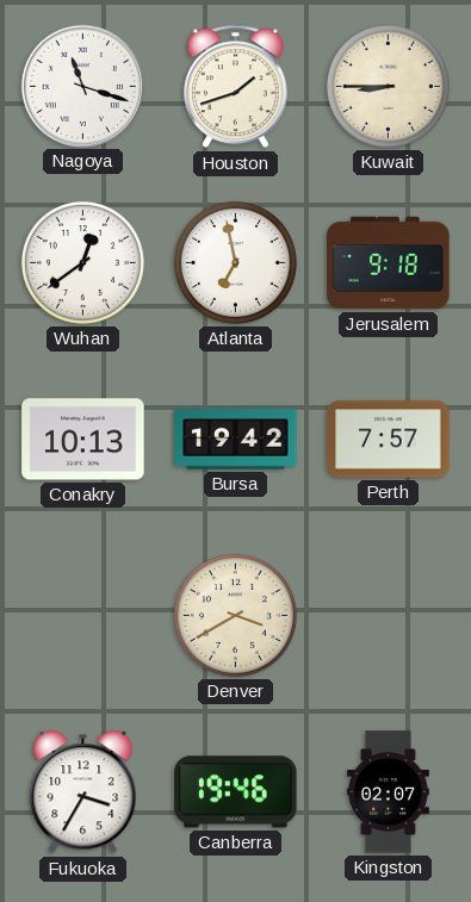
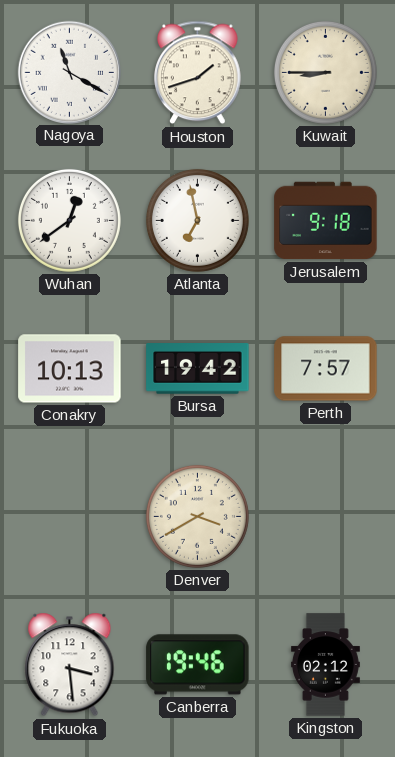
Nagoya: 11:18 -> 11:20
Fukuoka: 3:35 -> 3:29
Kingston: 02:07 -> 02:12
